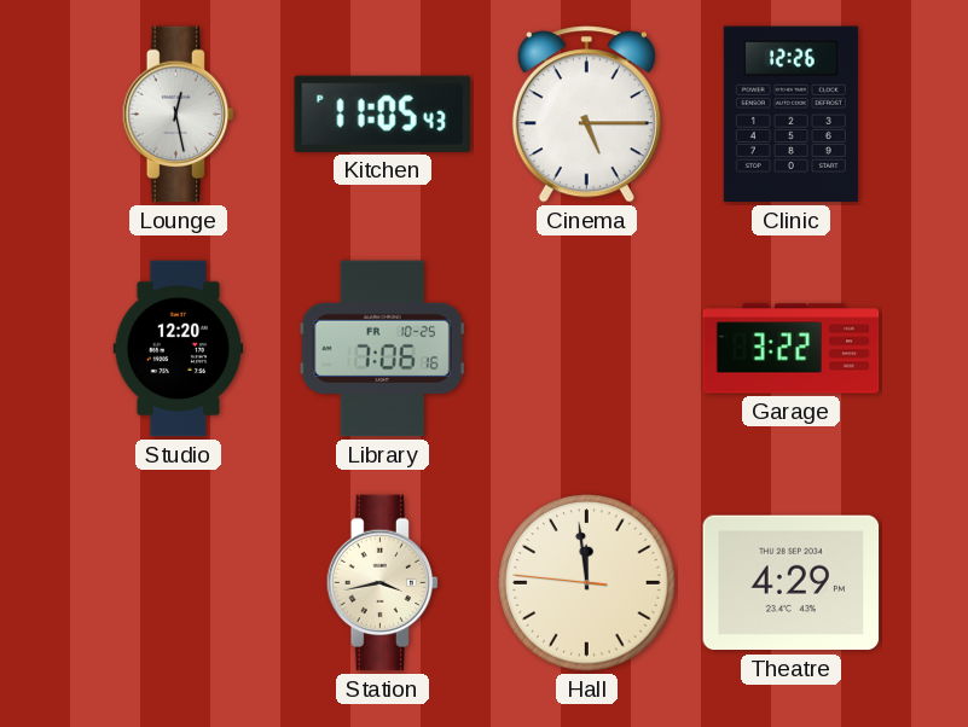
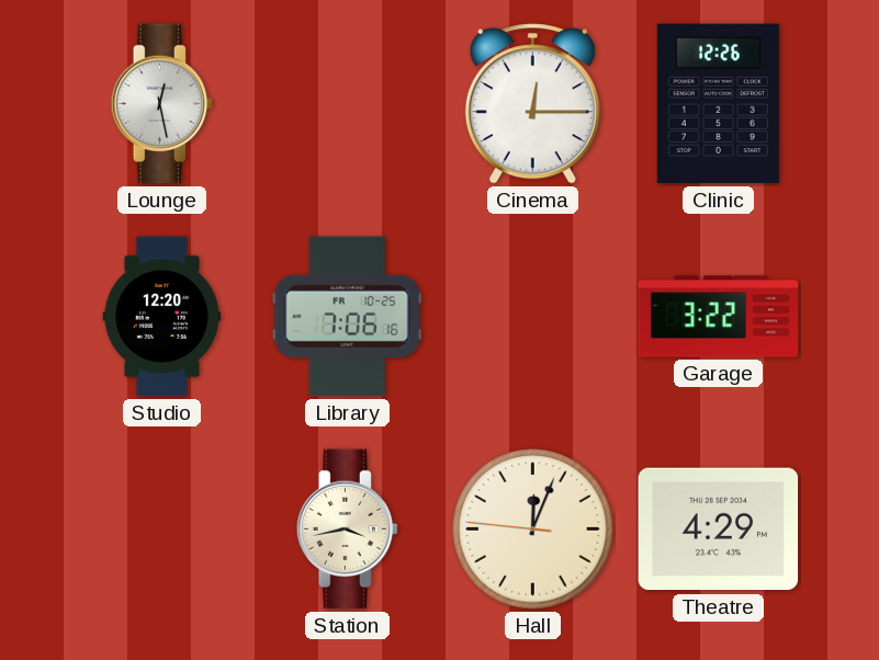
Kitchen: 11:05 -> none
Cinema: 5:15 -> 12:15
Hall: 11:58 -> 12:03
